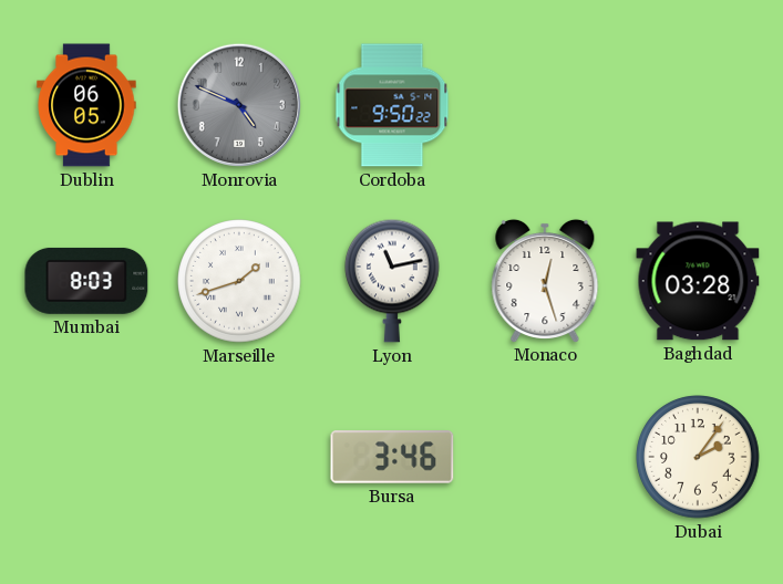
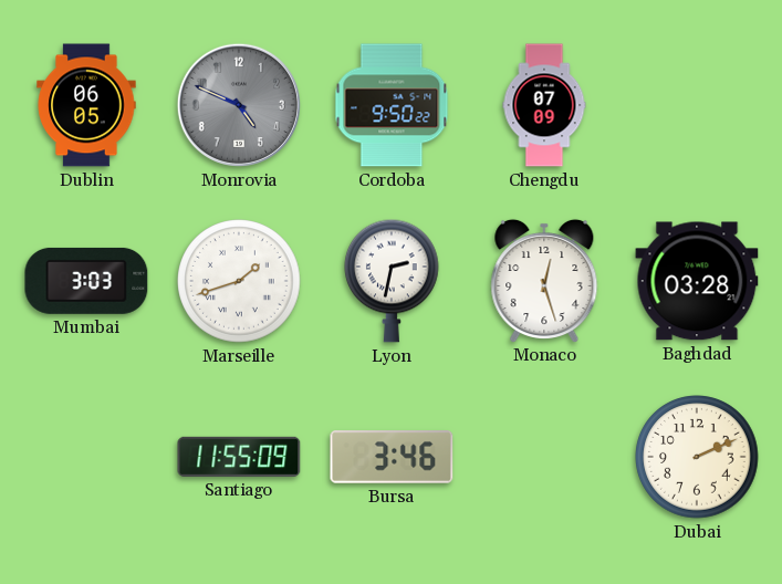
Chengdu: none -> 07:09
Mumbai: 8:03 -> 3:03
Lyon: 11:13 -> 2:32
Santiago: none -> 11:55
Dubai: 2:06 -> 2:11
